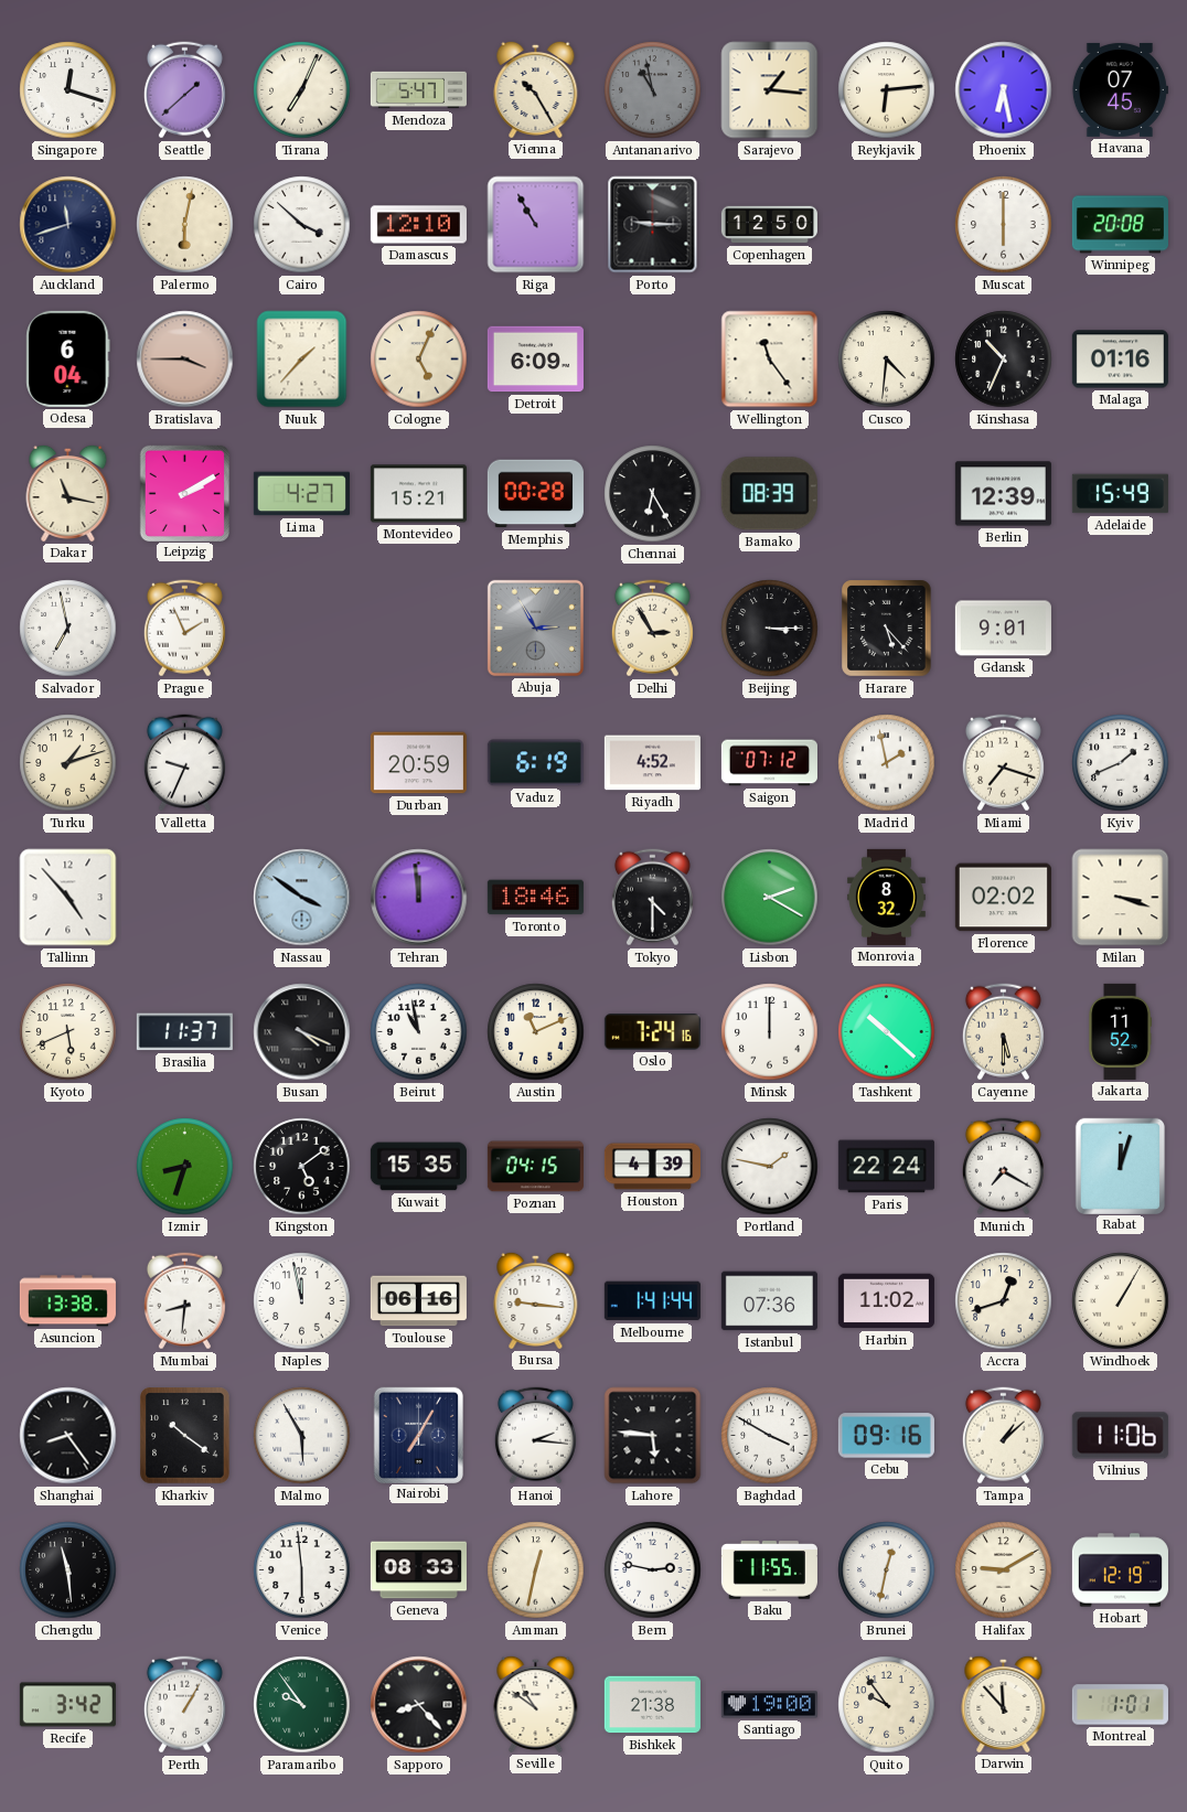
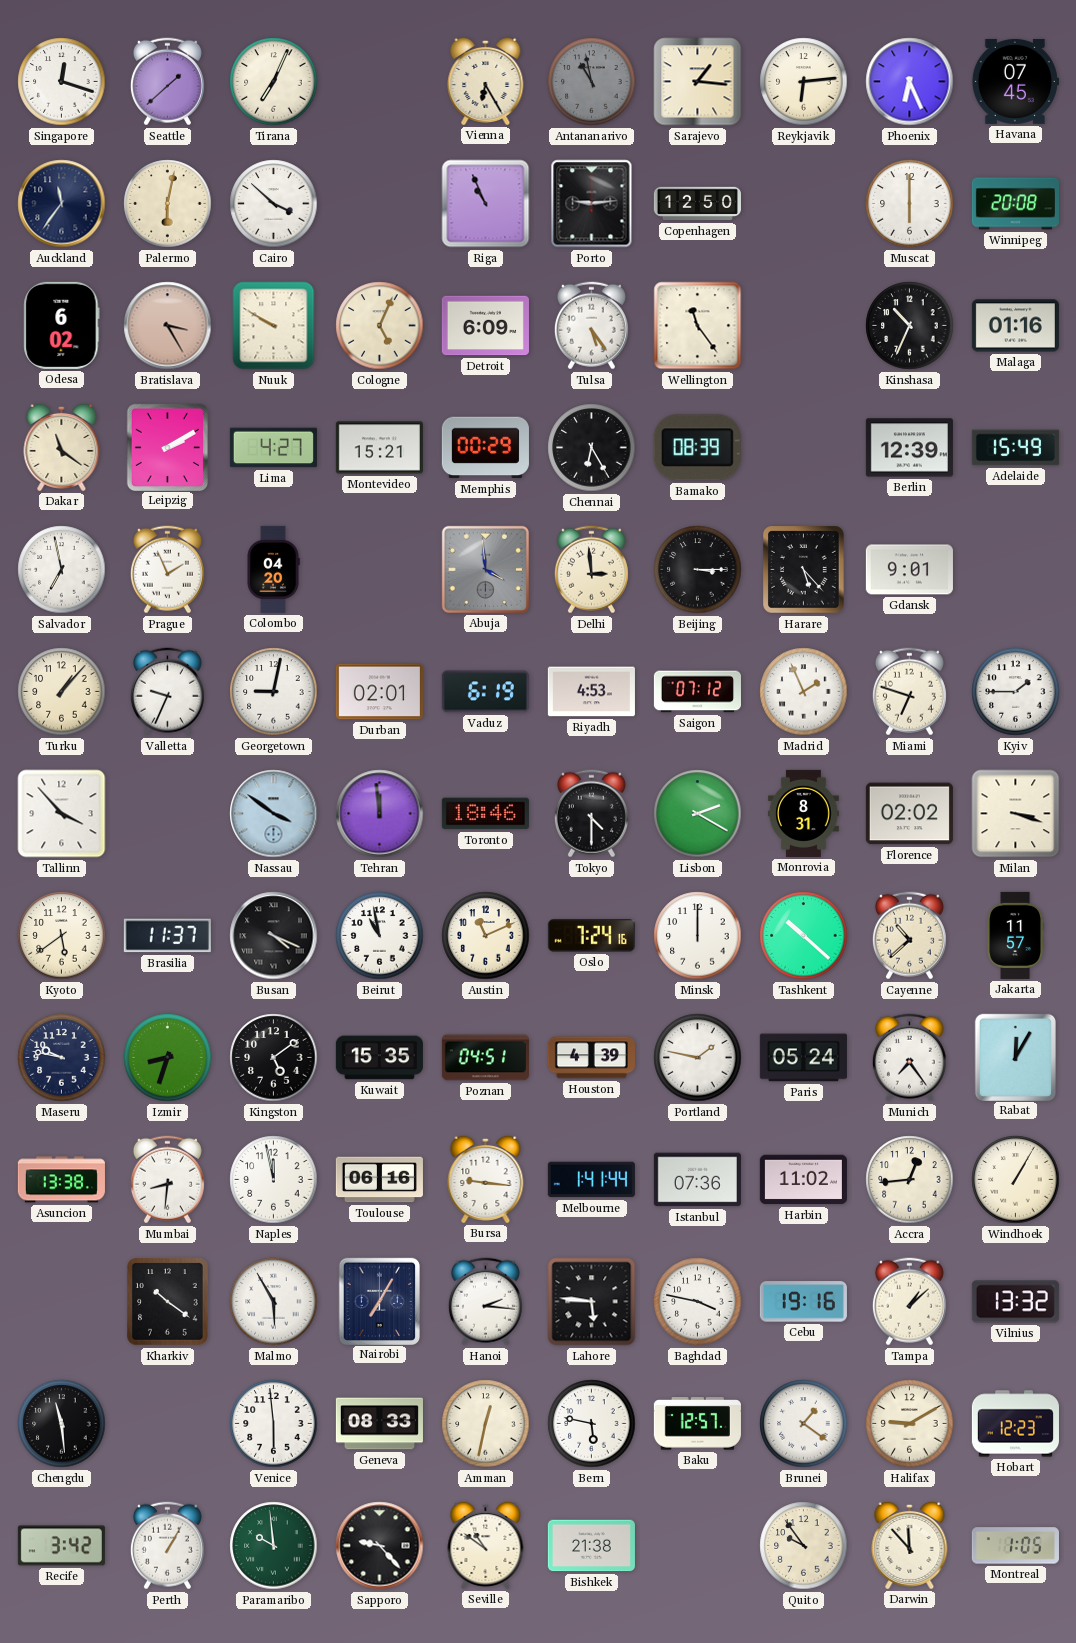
Mendoza: 5:47 -> none
Vienna: 10:25 -> 6:25
Phoenix: 6:28 -> 6:26
Auckland: 11:42 -> 11:36
Damascus: 12:10 -> none
Riga: 10:55 -> 10:56
Porto: 9:15 -> 9:14
Odesa: 6:04 -> 6:02
Bratislava: 3:45 -> 3:25
Nuuk: 1:37 -> 9:50
Tulsa: none -> 5:24
Cusco: 4:31 -> none
Dakar: 11:17 -> 11:21
Memphis: 00:28 -> 00:29
Colombo: none -> 04:20
Abuja: 2:55 -> 3:59
Delhi: 2:55 -> 2:59
Turku: 1:12 -> 1:07
Georgetown: none -> 9:02
Durban: 20:59 -> 02:01
Riyadh: 4:52 -> 4:53
Madrid: 1:58 -> 1:56
Miami: 7:18 -> 6:48
Kyiv: 1:41 -> 1:45
Tallinn: 4:53 -> 3:53
Monrovia: 8:32 -> 8:31
Kyoto: 5:41 -> 5:39
Cayenne: 5:30 -> 10:38
Jakarta: 11:52 -> 11:57
Maseru: none -> 9:47
Poznan: 04:15 -> 04:51
Paris: 22:24 -> 05:24
Munich: 7:20 -> 7:24
Rabat: 12:03 -> 12:05
Accra: 12:42 -> 12:44
Shanghai: 8:24 -> none
Baghdad: 3:50 -> 3:47
Cebu: 09:16 -> 19:16
Vilnius: 11:06 -> 13:32
Bern: 2:47 -> 5:47
Baku: 11:55 -> 12:57
Brunei: 12:32 -> 1:21
Hobart: 12:19 -> 12:23
Paramaribo: 9:54 -> 9:59
Sapporo: 8:23 -> 9:23
Santiago: 19:00 -> none
Montreal: 1:01 -> 1:05
